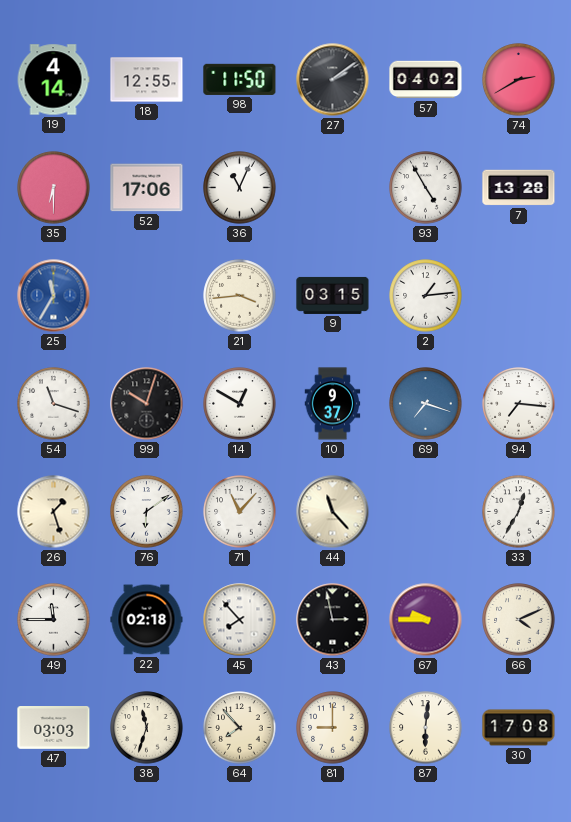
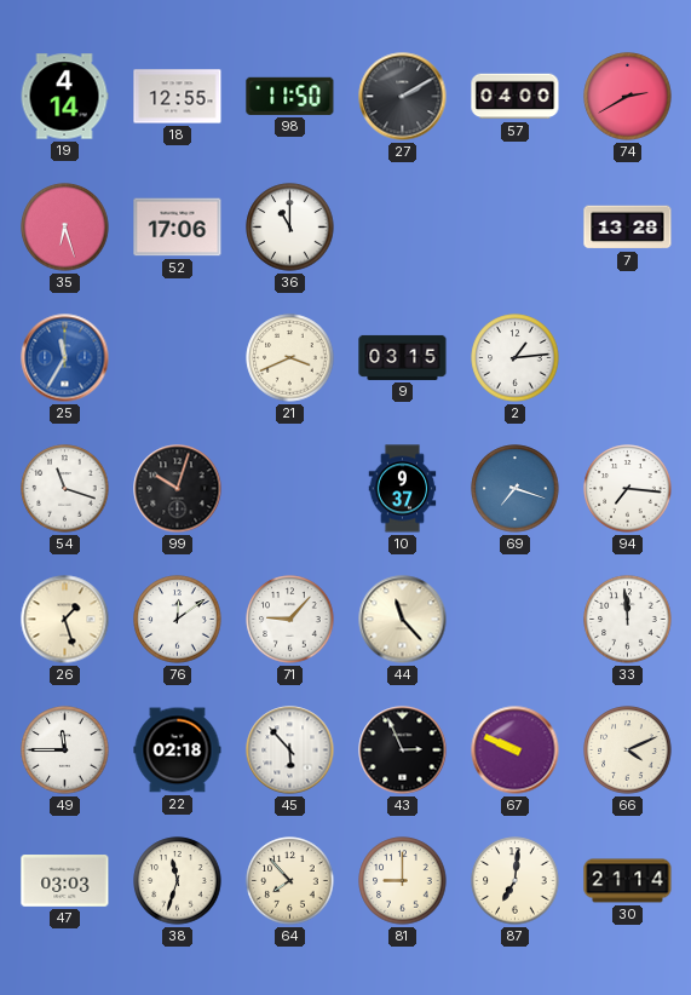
27: 2:09 -> 2:10
57: 04:02 -> 04:00
35: 6:30 -> 6:27
36: 11:04 -> 11:00
93: 4:55 -> none
21: 3:44 -> 3:41
14: 12:50 -> none
76: 6:09 -> 12:09
71: 11:07 -> 9:07
33: 12:35 -> 11:59
45: 7:53 -> 5:53
43: 2:58 -> 2:56
67: 9:45 -> 9:49
87: 6:01 -> 7:01
30: 17:08 -> 21:14
